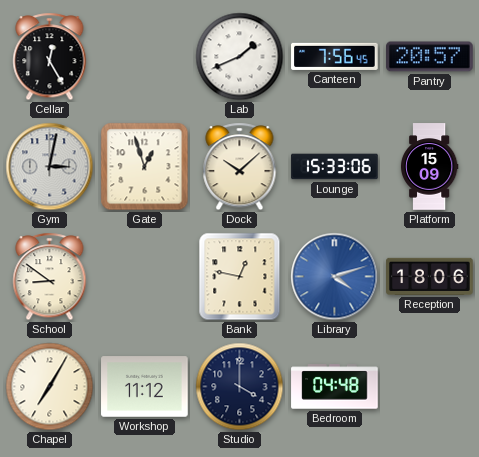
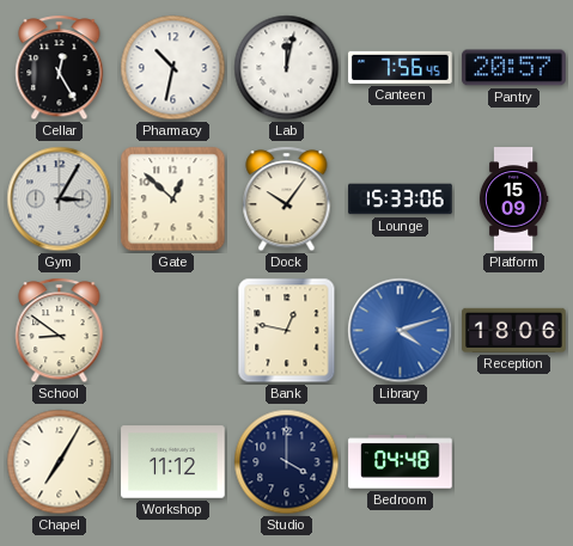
Pharmacy: none -> 10:32
Lab: 1:41 -> 12:02
Gym: 3:02 -> 3:05
Gate: 12:57 -> 12:52
Dock: 10:08 -> 10:06
